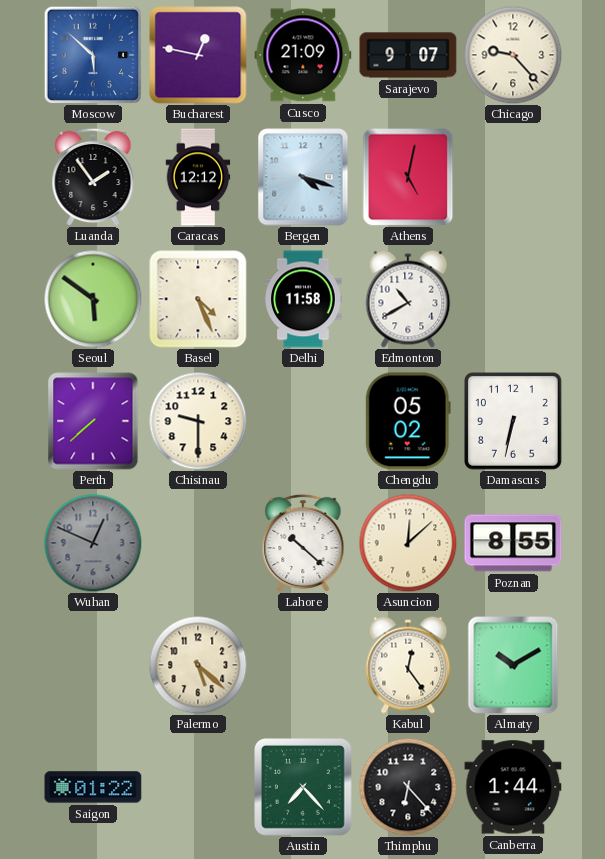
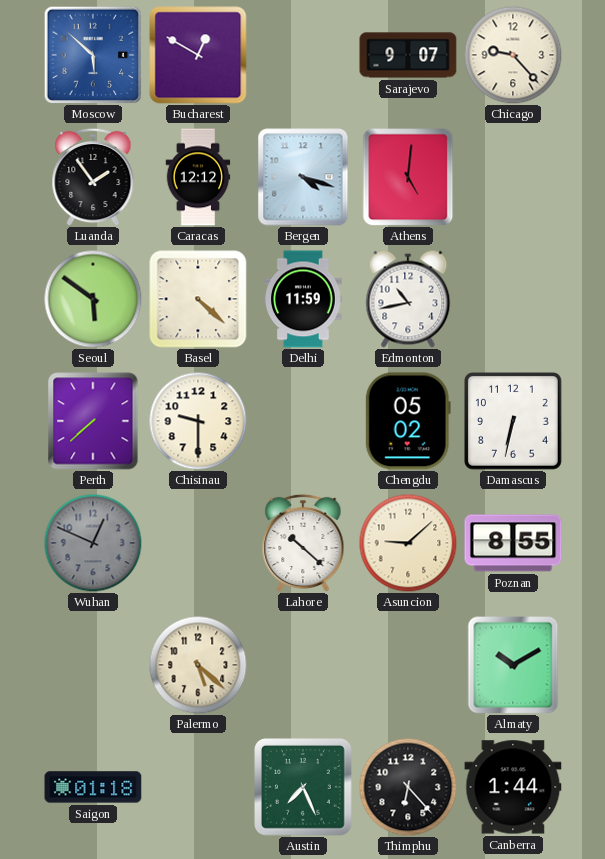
Bucharest: 12:47 -> 12:50
Cusco: 21:09 -> none
Athens: 5:02 -> 5:01
Basel: 4:26 -> 4:22
Delhi: 11:58 -> 11:59
Edmonton: 10:40 -> 10:43
Asuncion: 12:08 -> 9:08
Kabul: 12:24 -> none
Saigon: 01:22 -> 01:18
Austin: 7:23 -> 7:26
